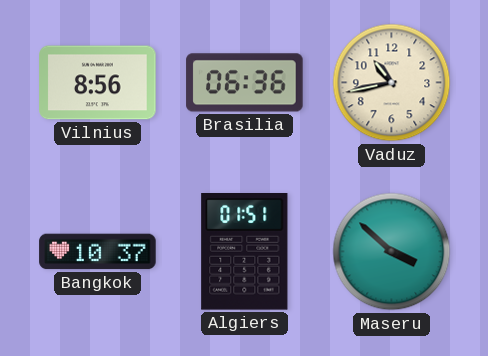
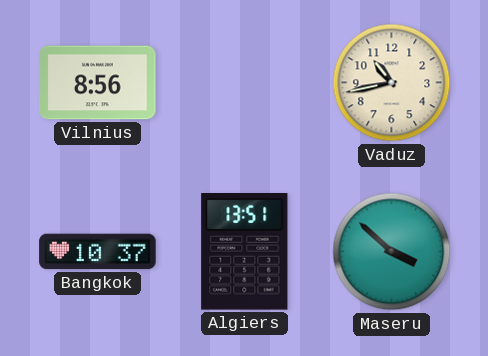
Brasilia: 06:36 -> none
Algiers: 01:51 -> 13:51
